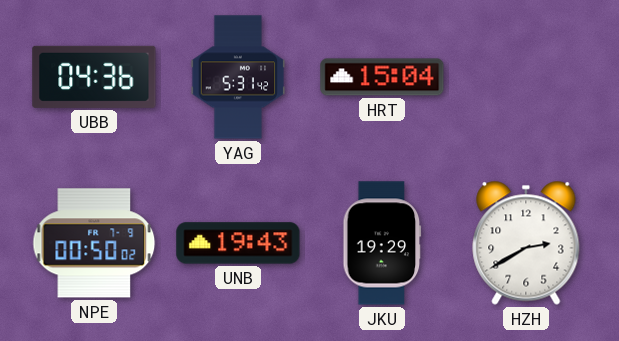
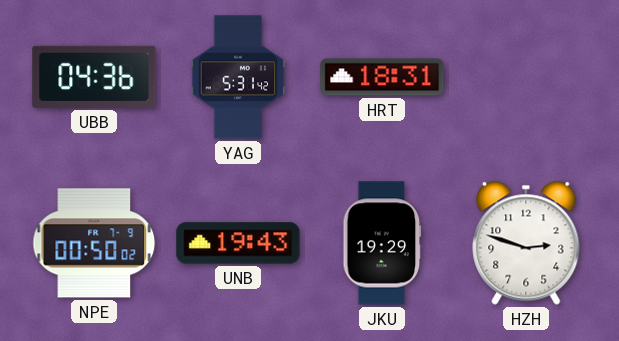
HRT: 15:04 -> 18:31
HZH: 2:40 -> 2:48
